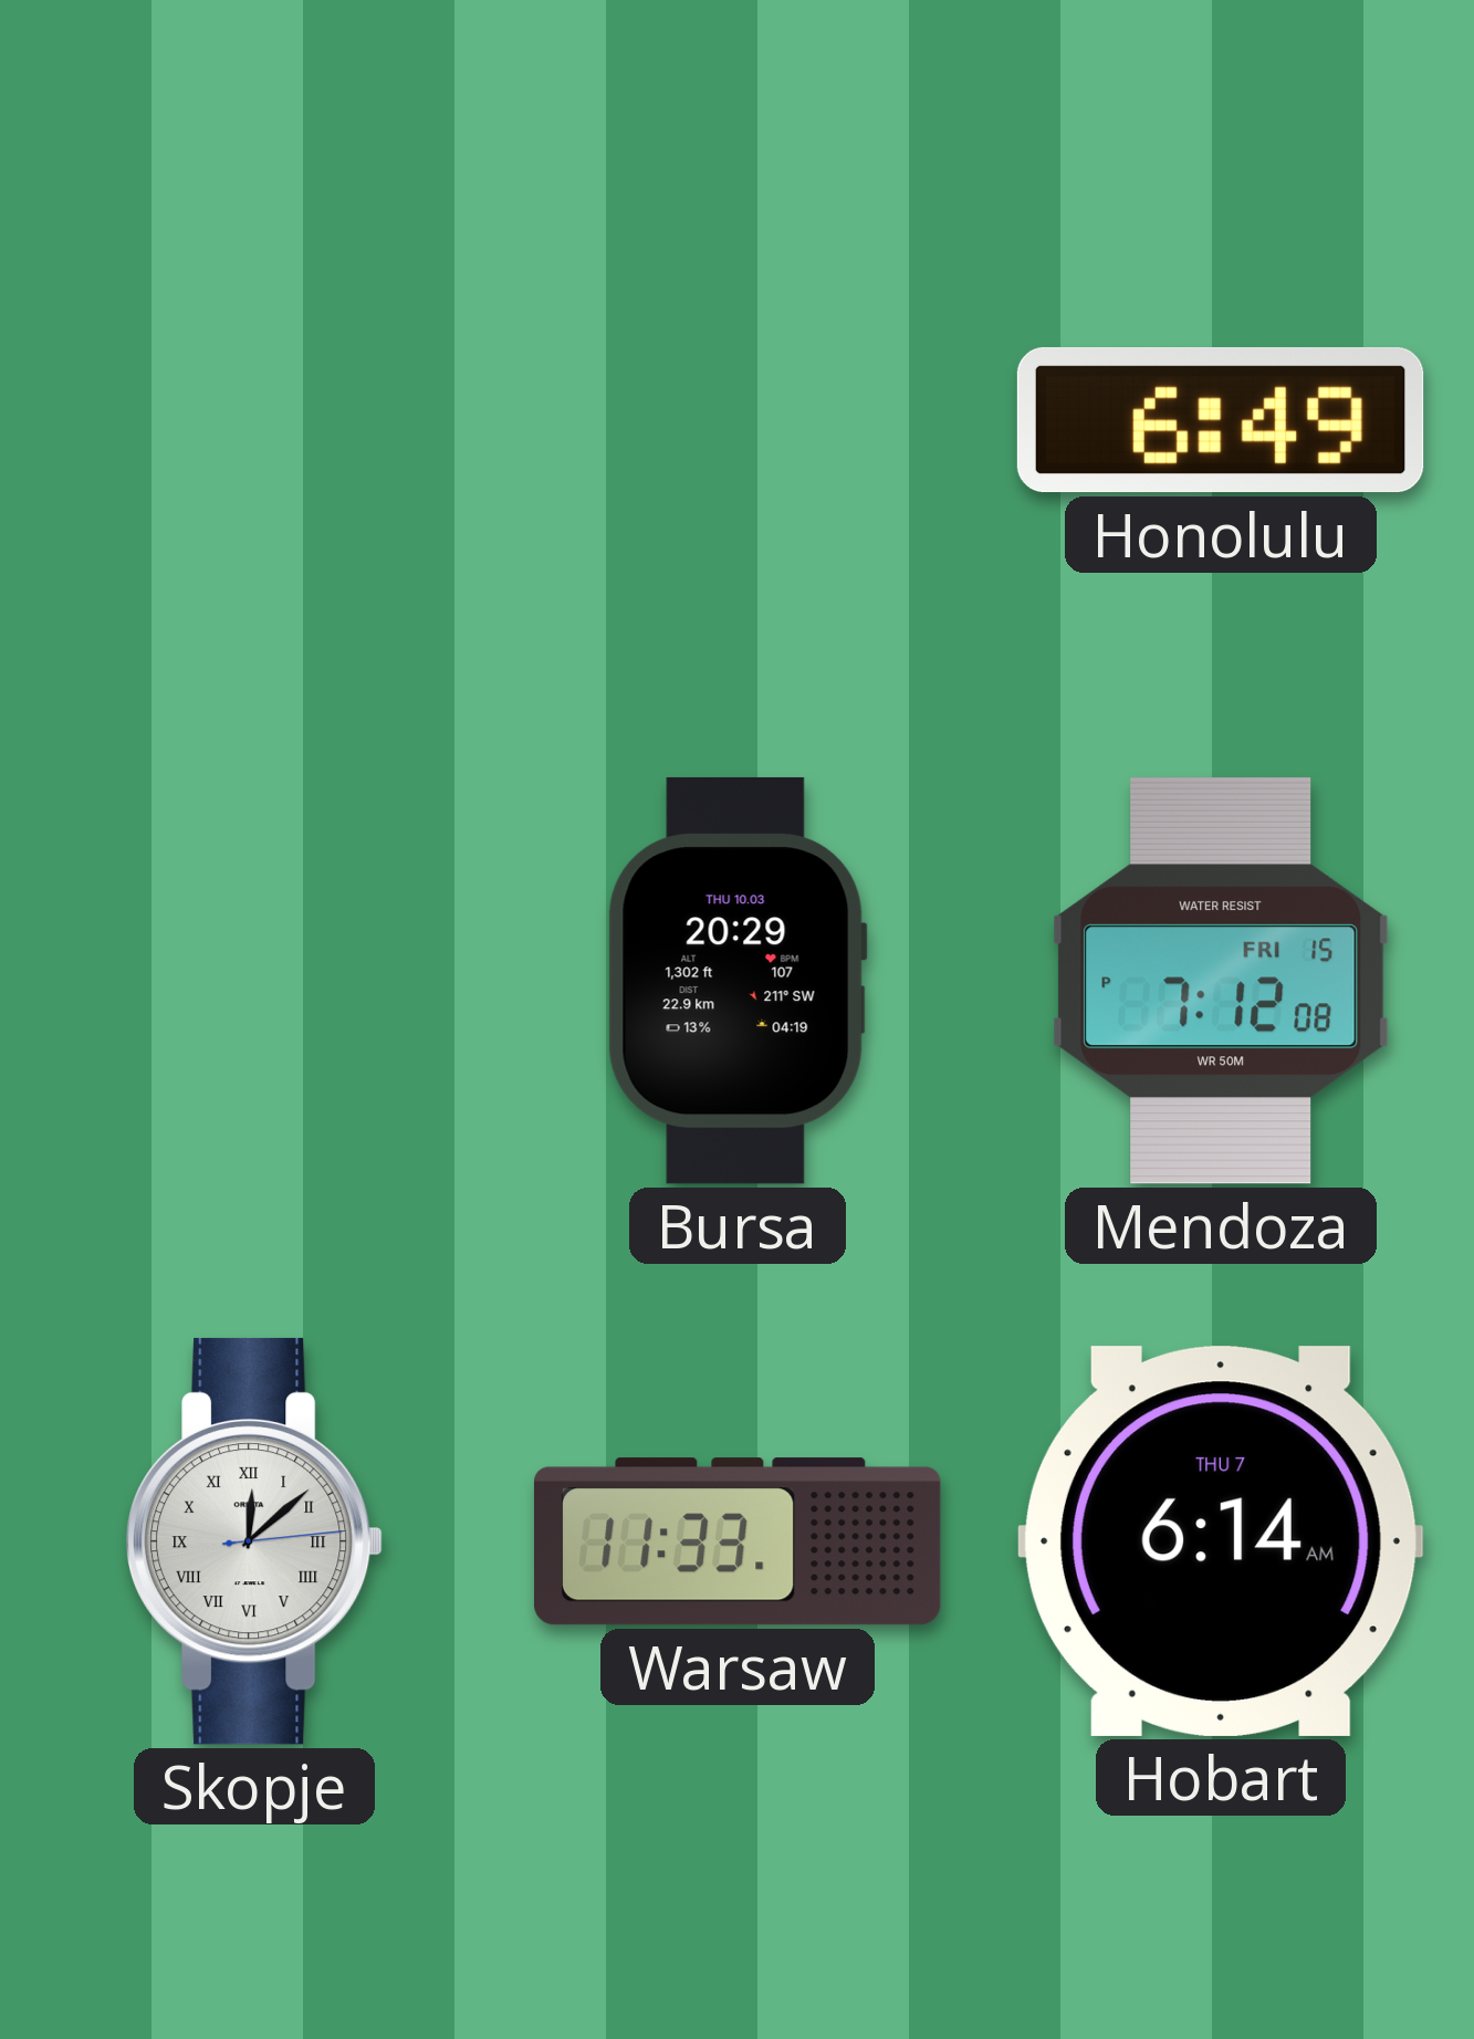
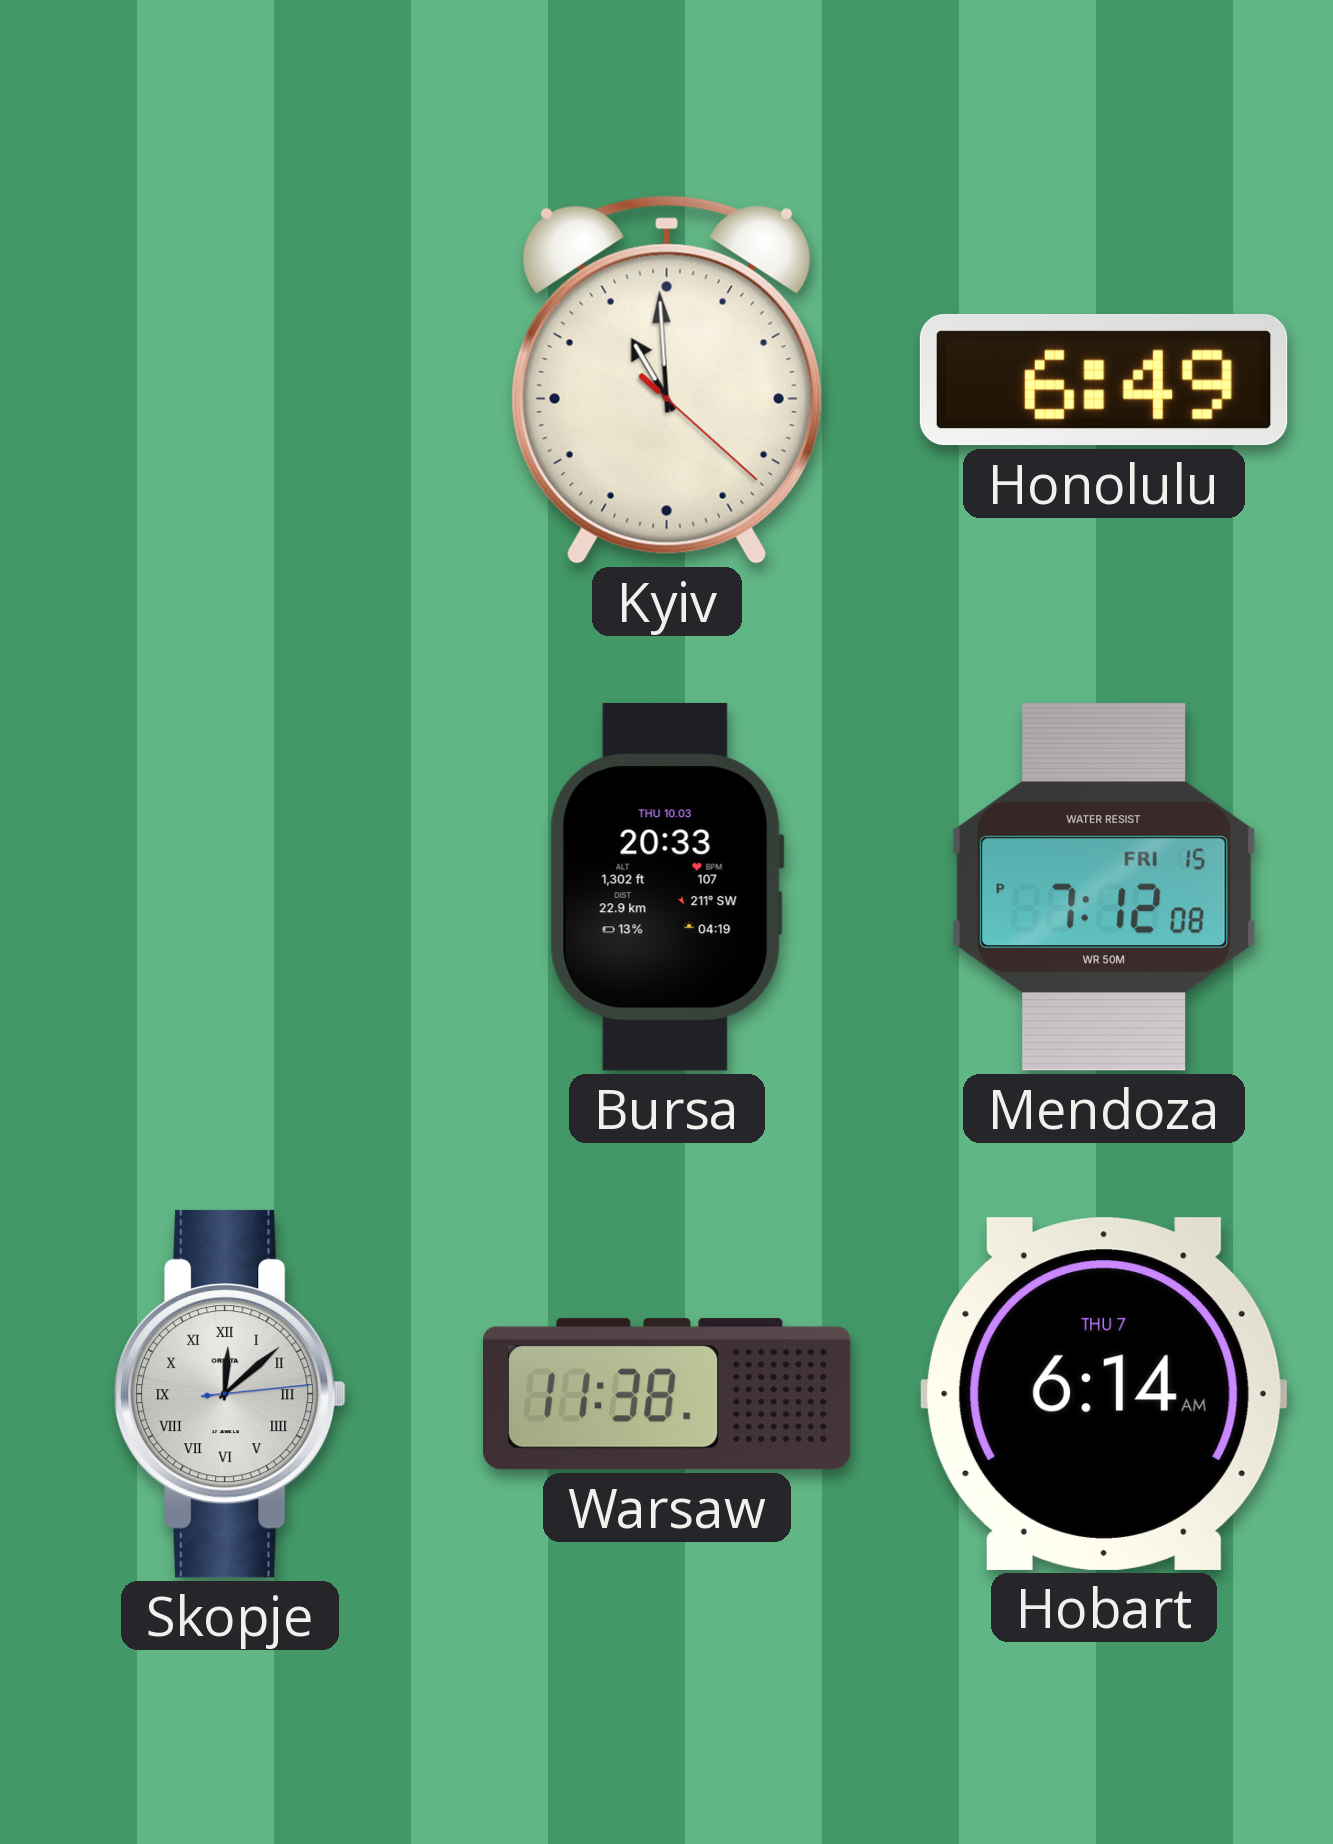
Kyiv: none -> 10:59
Bursa: 20:29 -> 20:33
Warsaw: 11:33 -> 11:38
